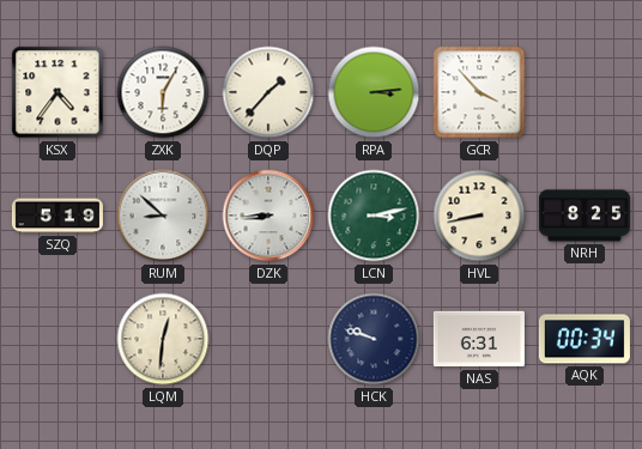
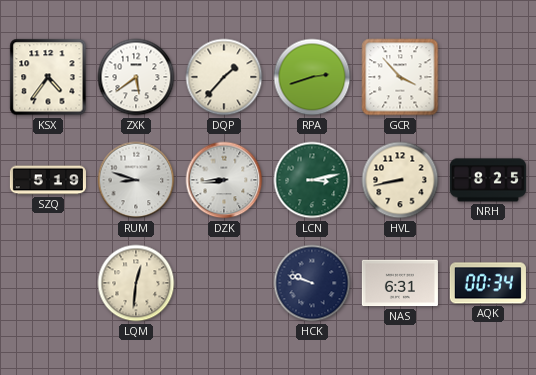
ZXK: 6:05 -> 5:39
RPA: 3:14 -> 2:42
RUM: 8:52 -> 8:48
